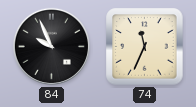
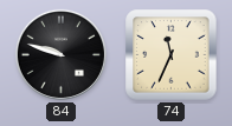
84: 9:56 -> 9:48
